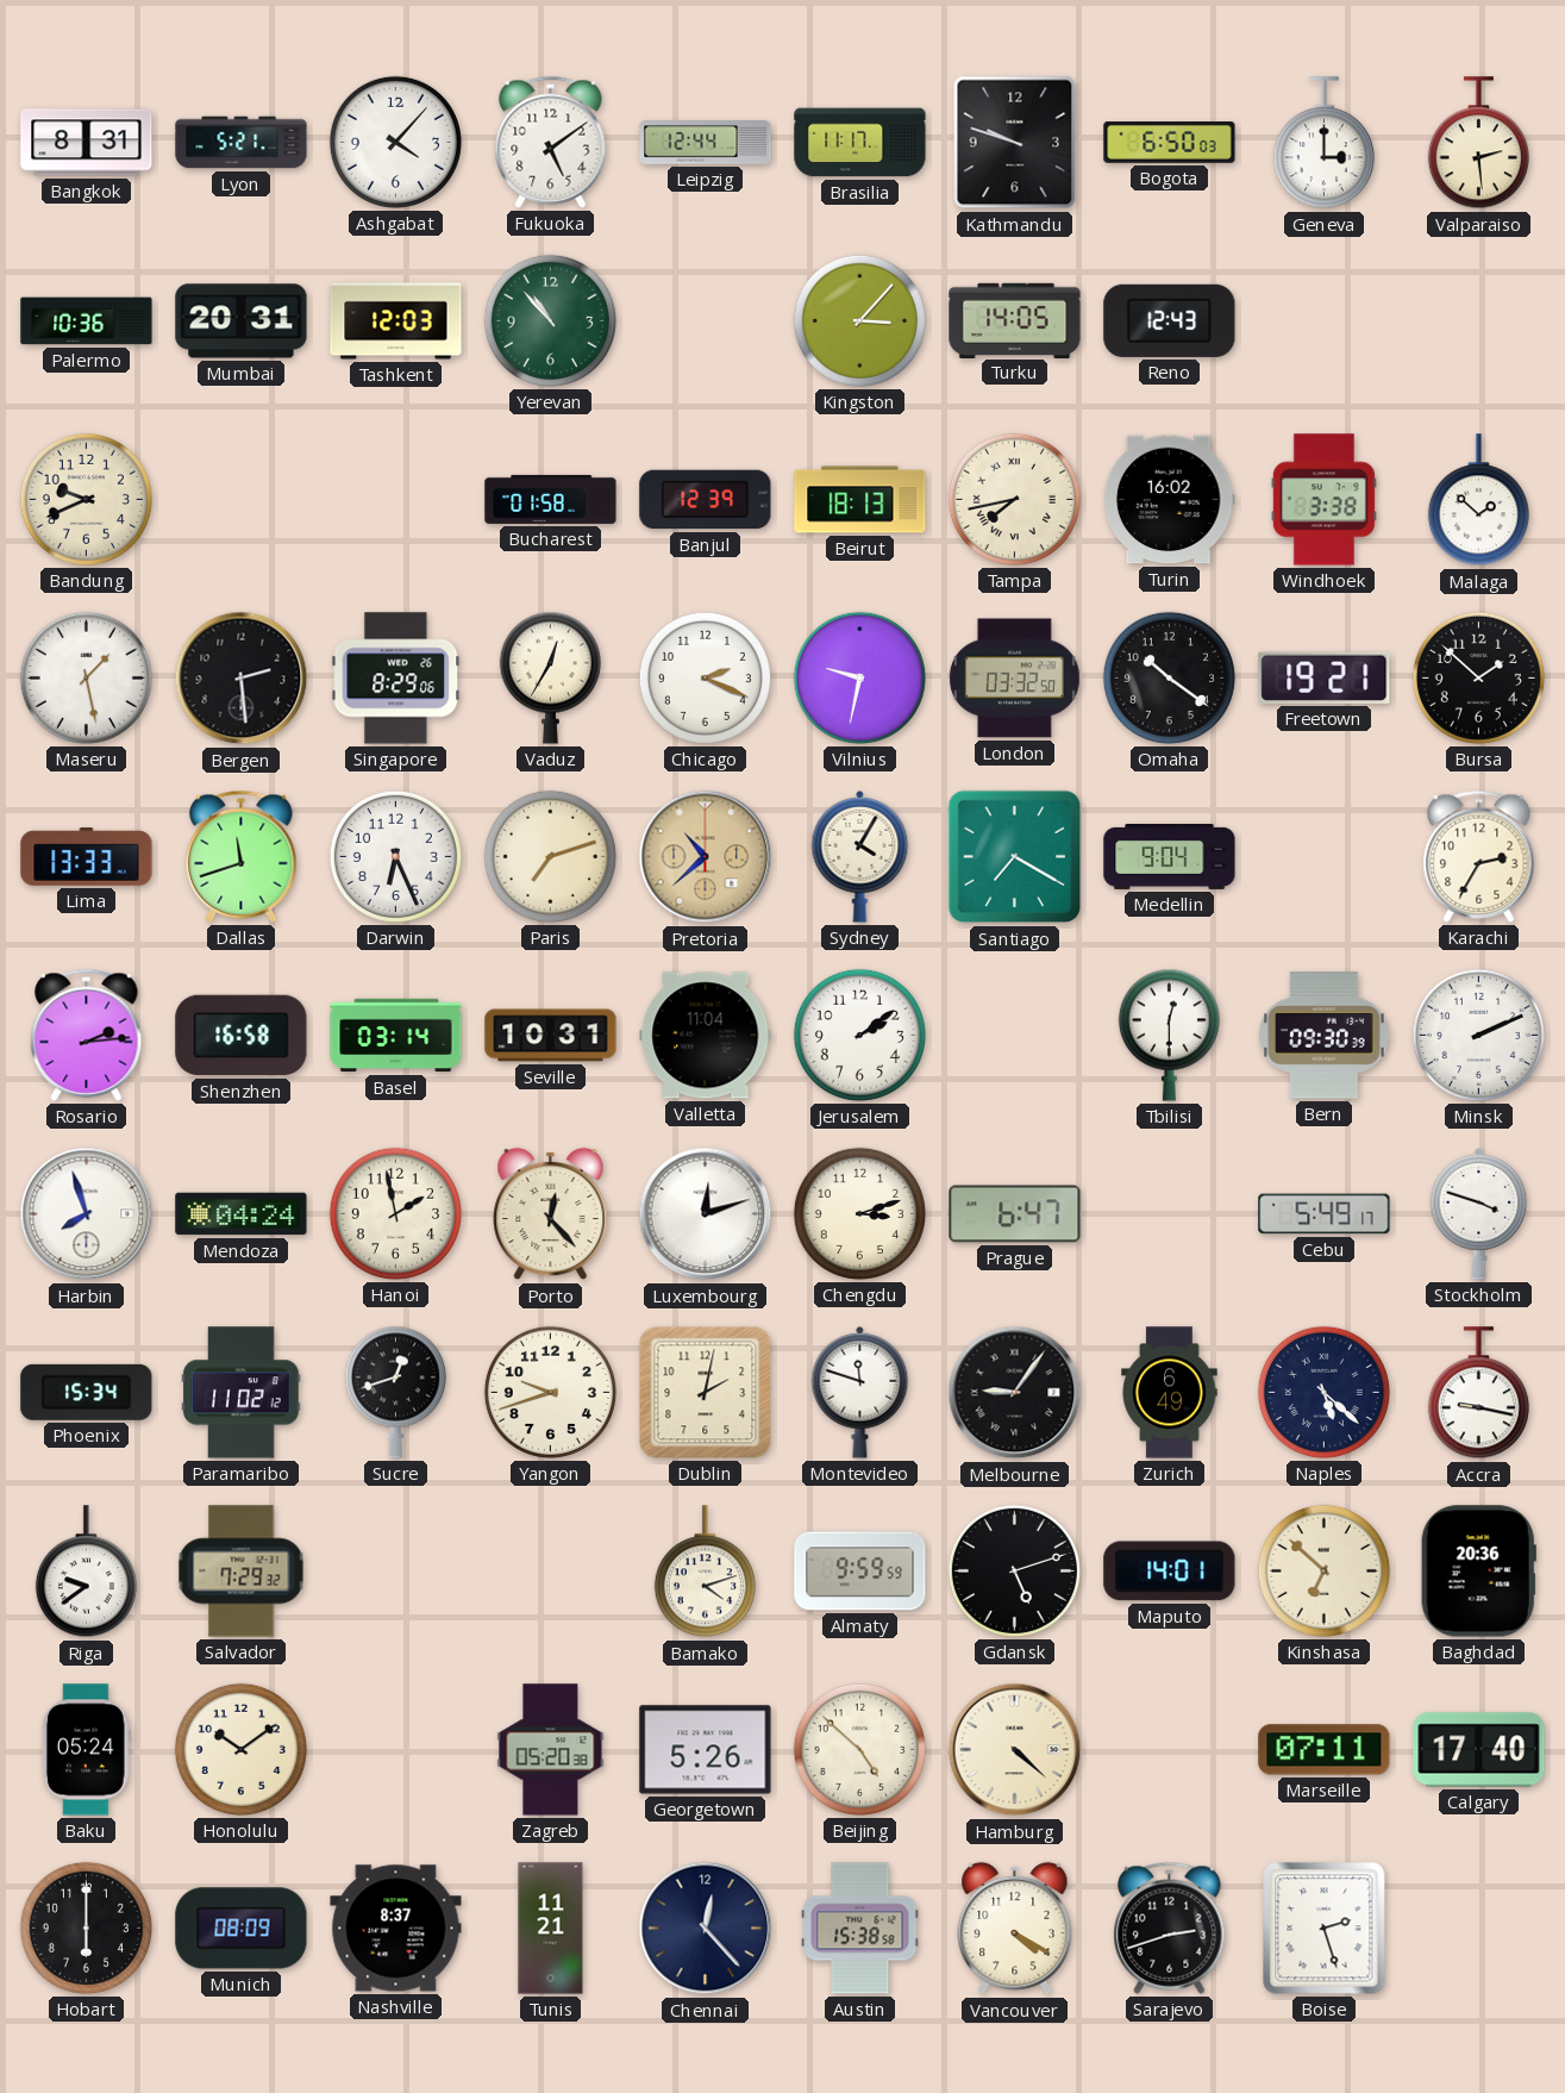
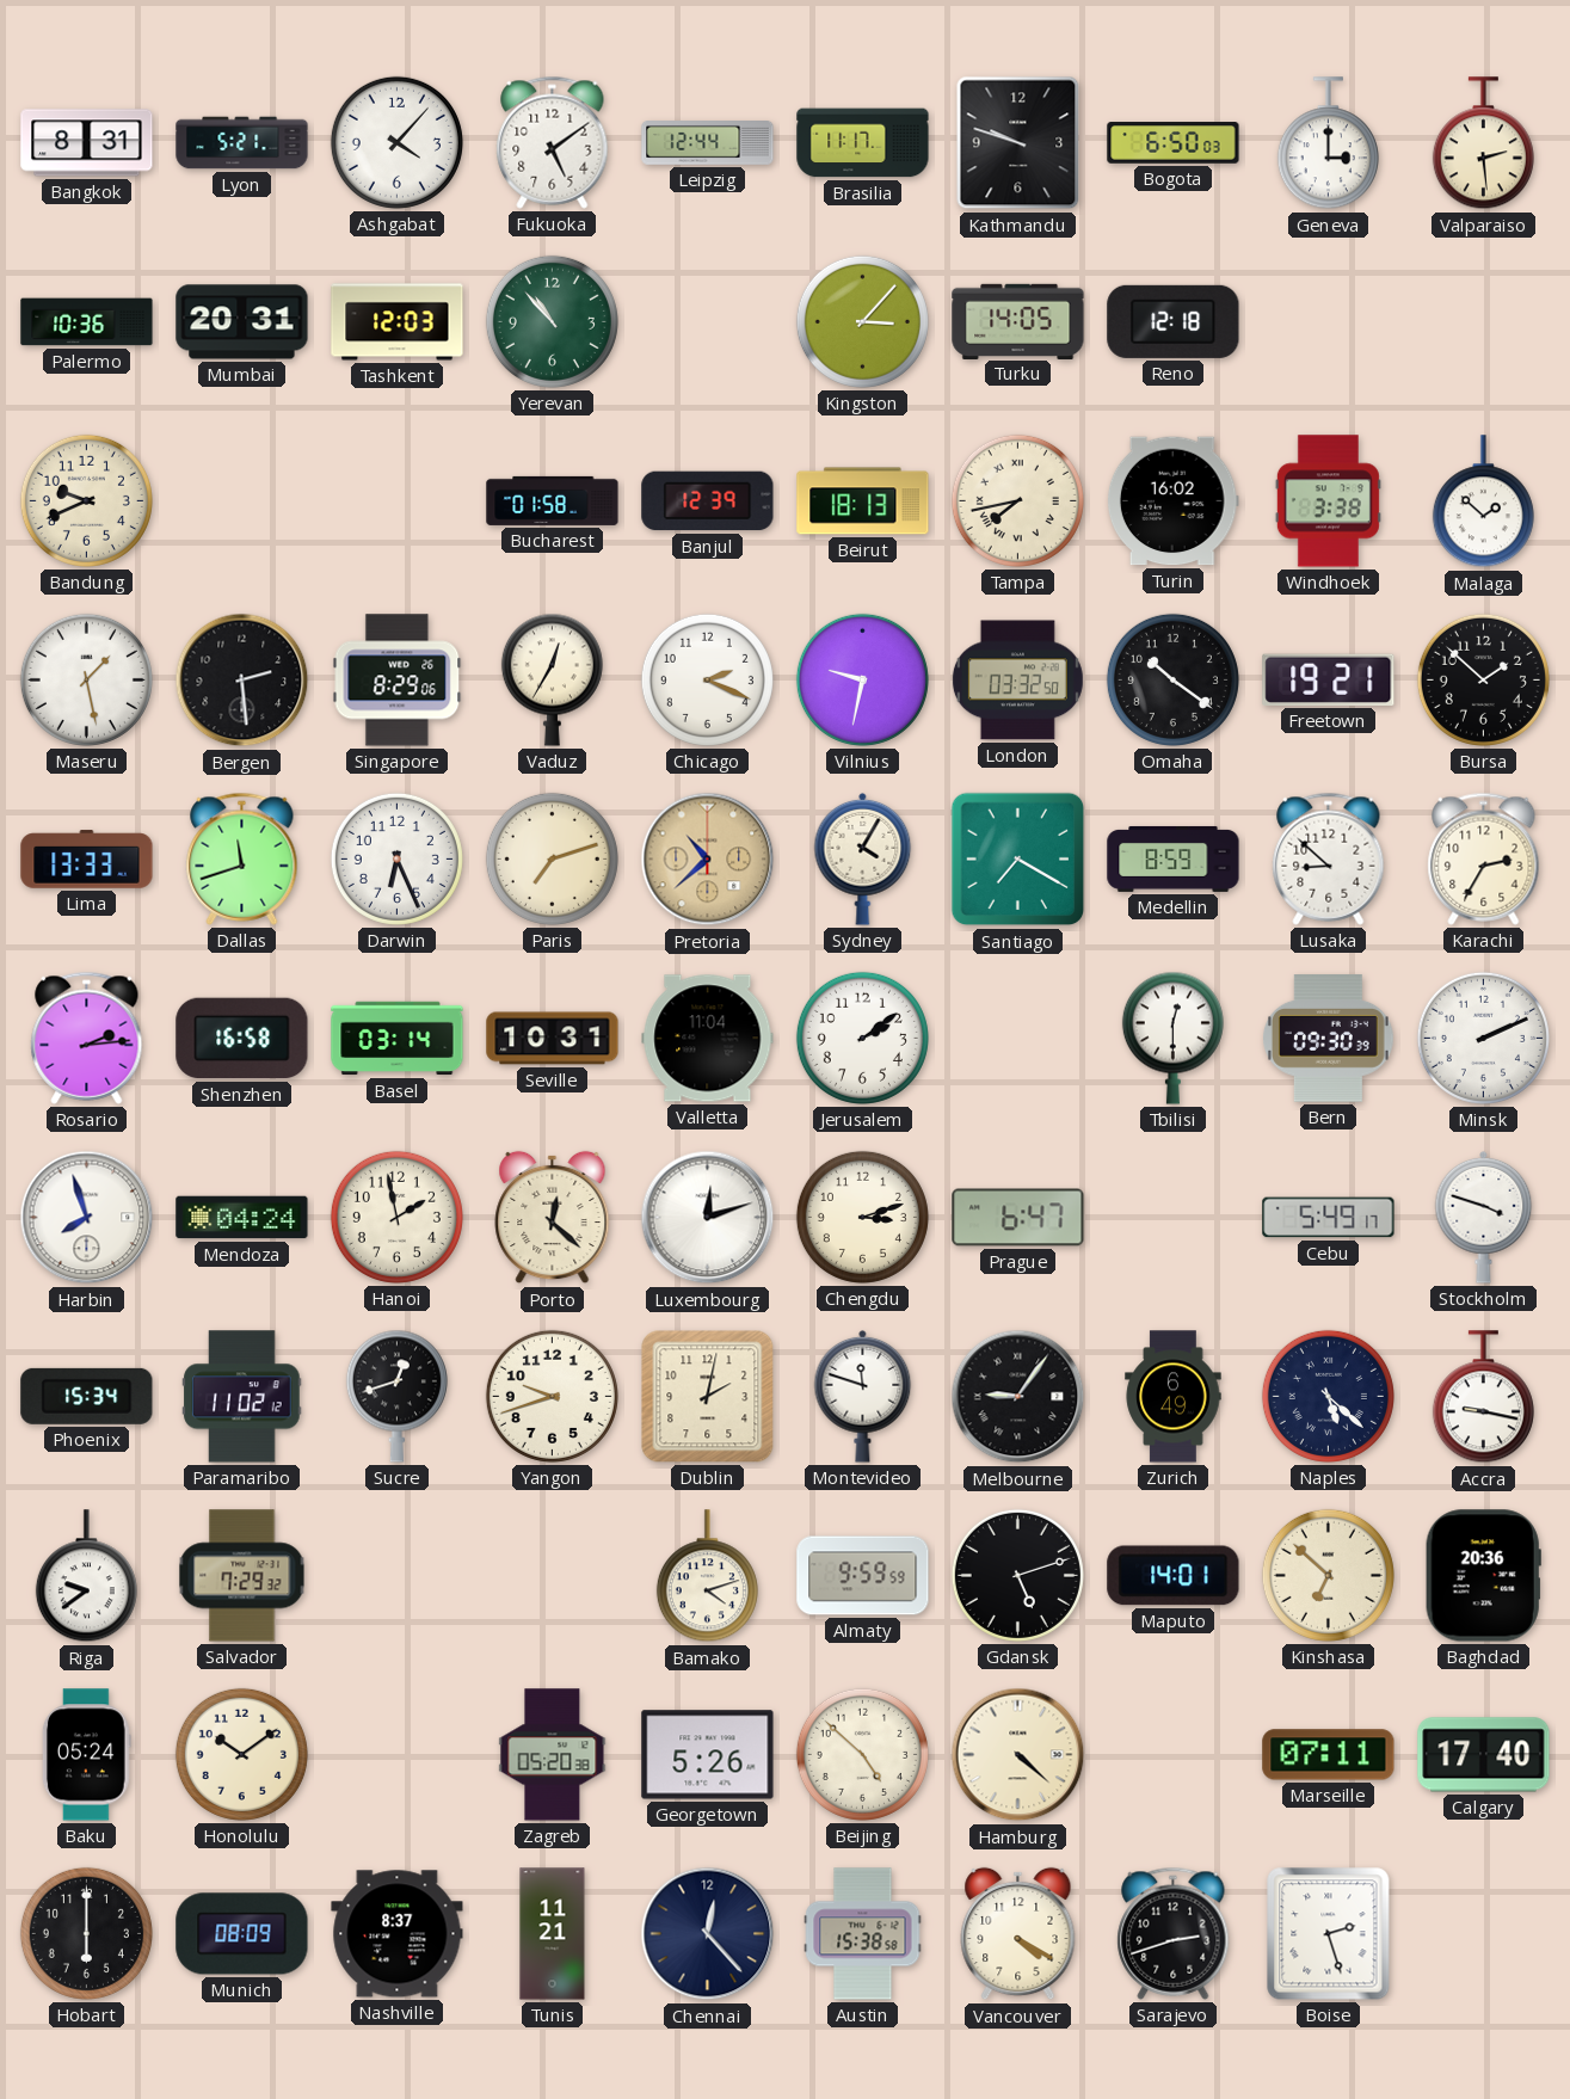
Reno: 12:43 -> 12:18
Medellin: 9:04 -> 8:59
Lusaka: none -> 8:52
Porto: 12:23 -> 12:22
